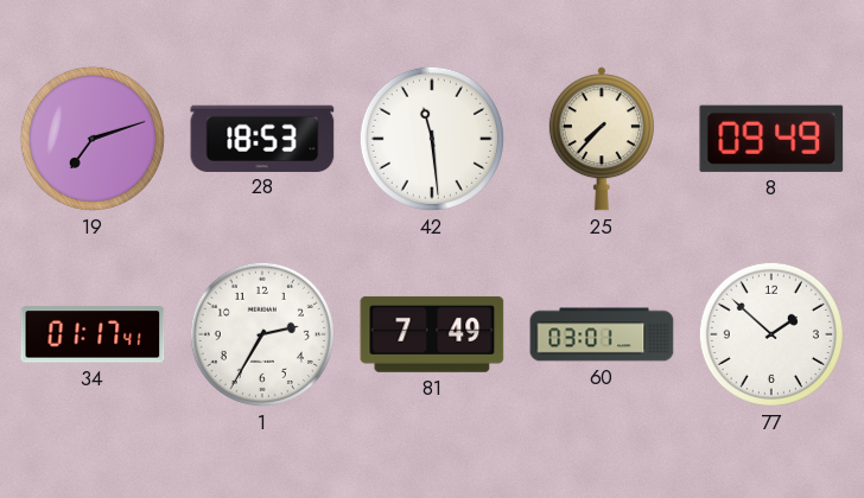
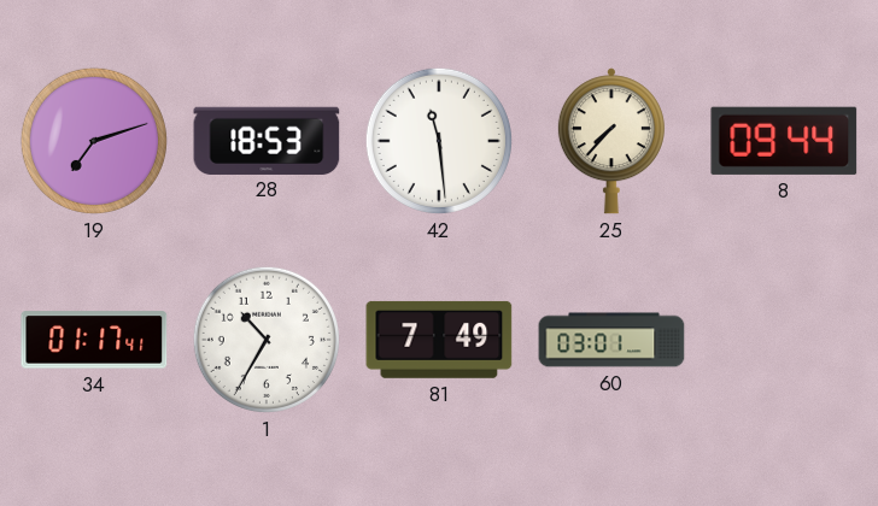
8: 09:49 -> 09:44
1: 2:35 -> 10:35
77: 1:52 -> none
